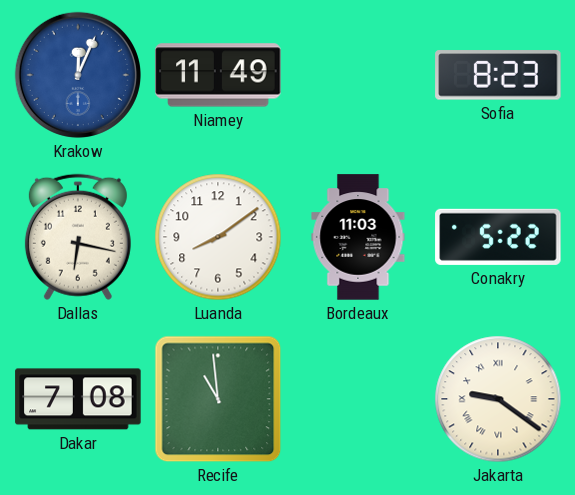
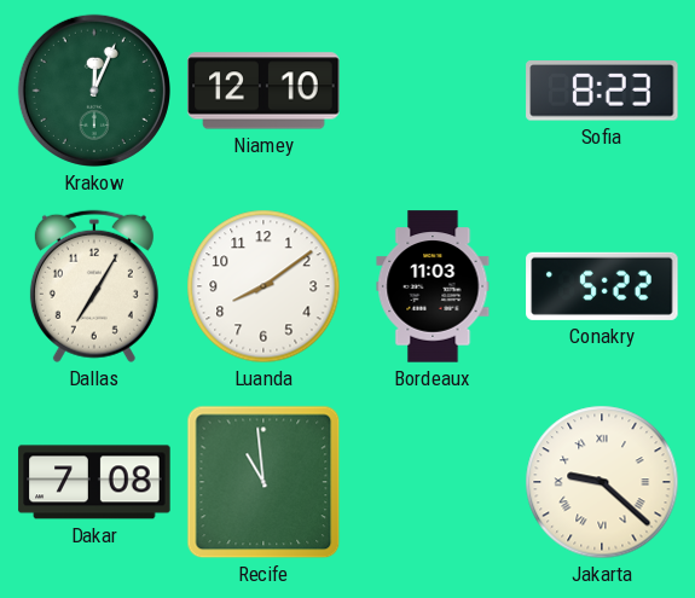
Krakow dial: blue -> green
Niamey: 11:49 -> 12:10
Dallas: 6:17 -> 7:05
Jakarta: 9:21 -> 9:22
